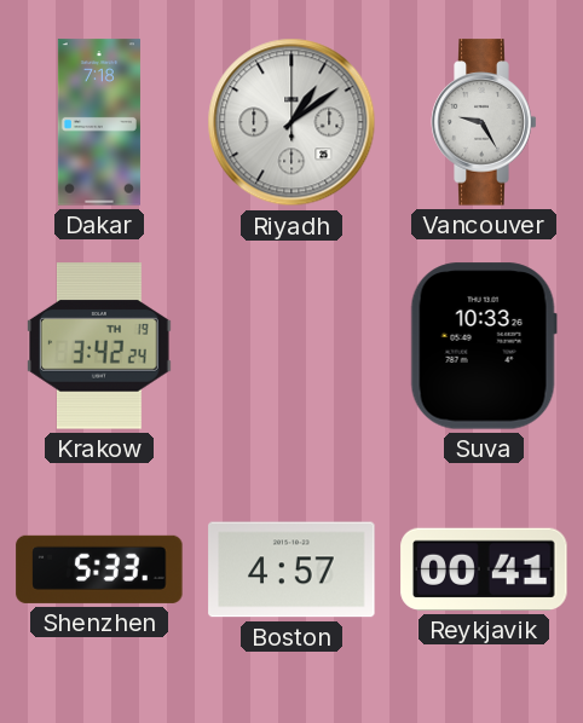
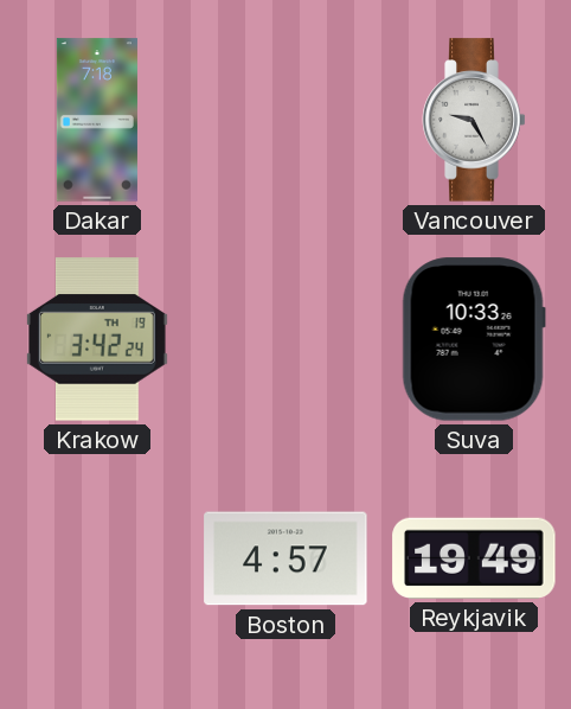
Riyadh: 1:09 -> none
Shenzhen: 5:33 -> none
Reykjavik: 00:41 -> 19:49
